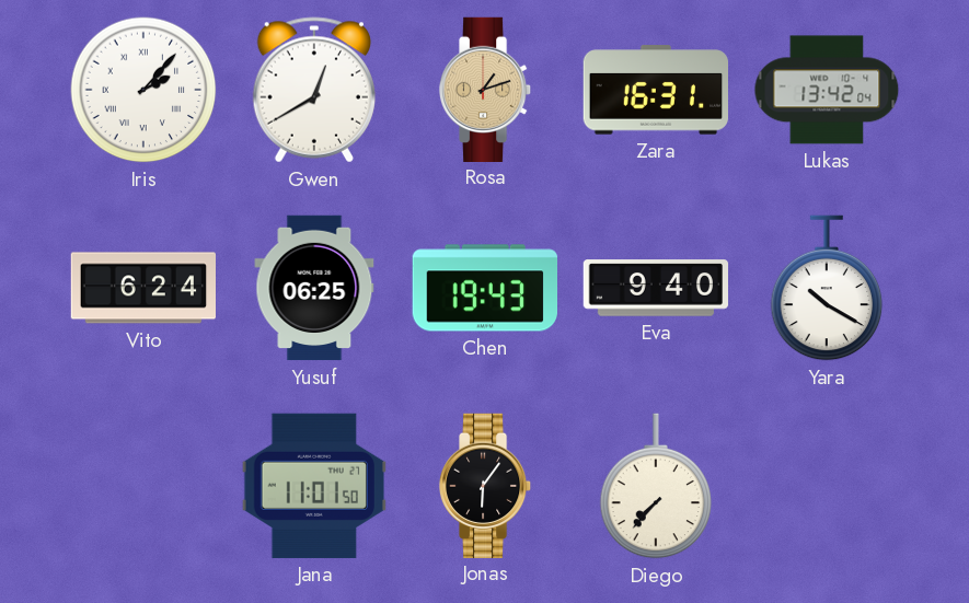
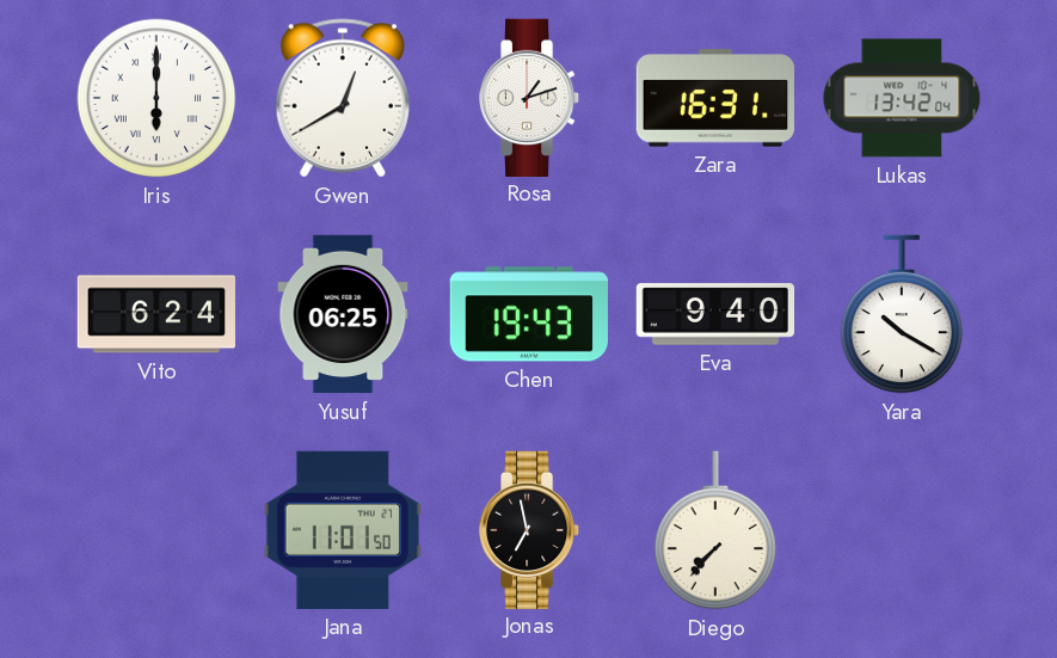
Iris: 2:07 -> 6:00
Rosa dial: champagne -> white
Jonas: 6:06 -> 6:58
